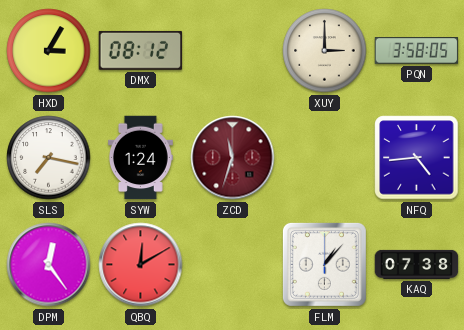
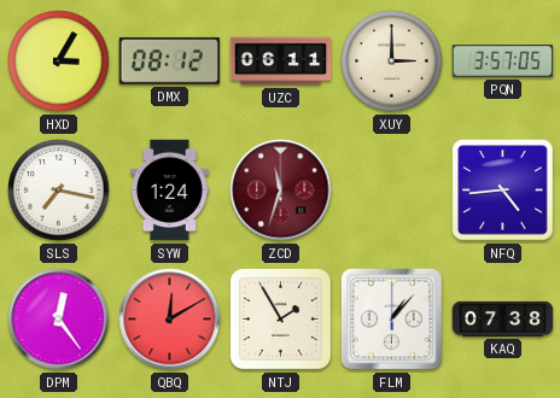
UZC: none -> 06:11
PQN: 3:58 -> 3:57
NTJ: none -> 1:55
